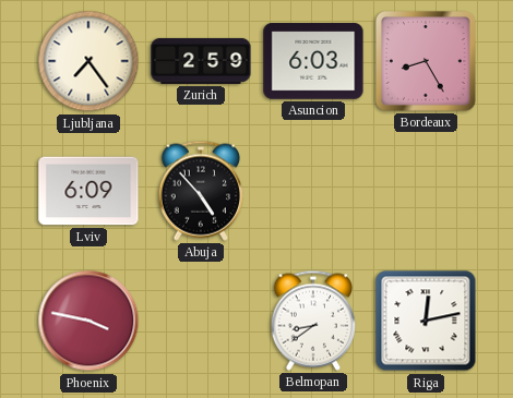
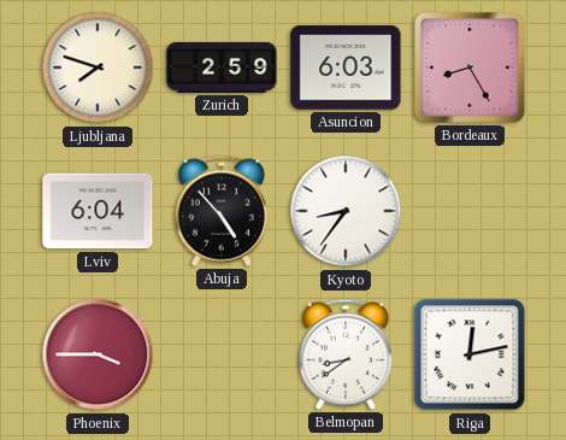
Ljubljana: 7:24 -> 7:48
Lviv: 6:09 -> 6:04
Kyoto: none -> 8:36
Phoenix: 3:47 -> 3:45
